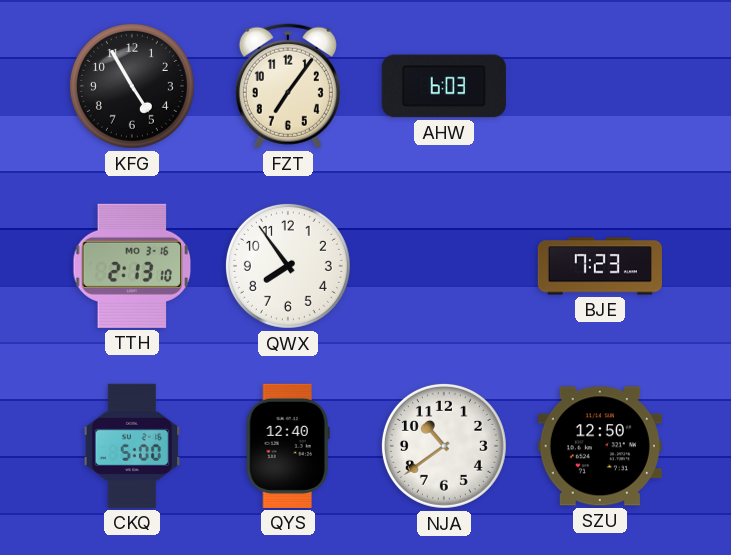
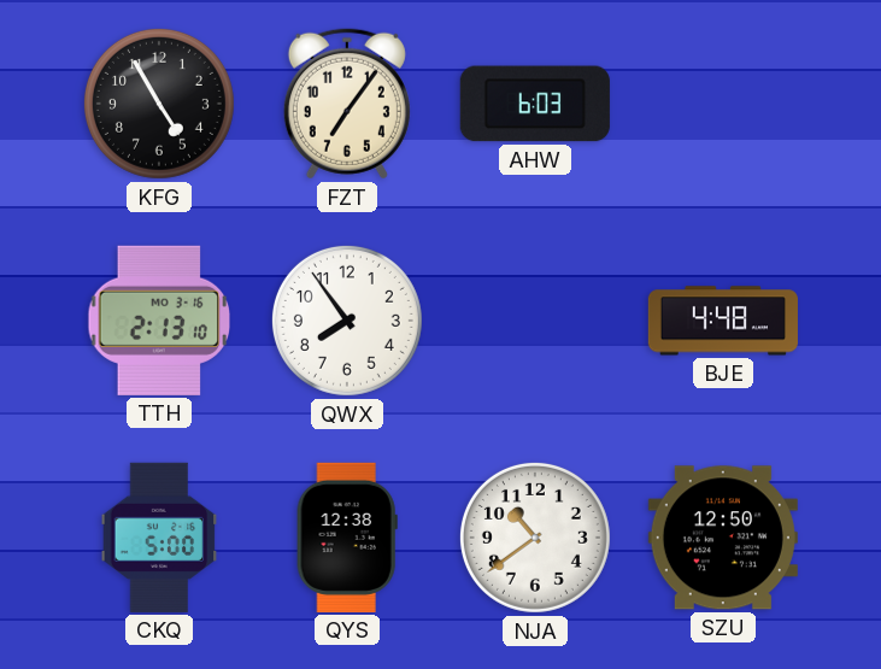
BJE: 7:23 -> 4:48
QYS: 12:40 -> 12:38
